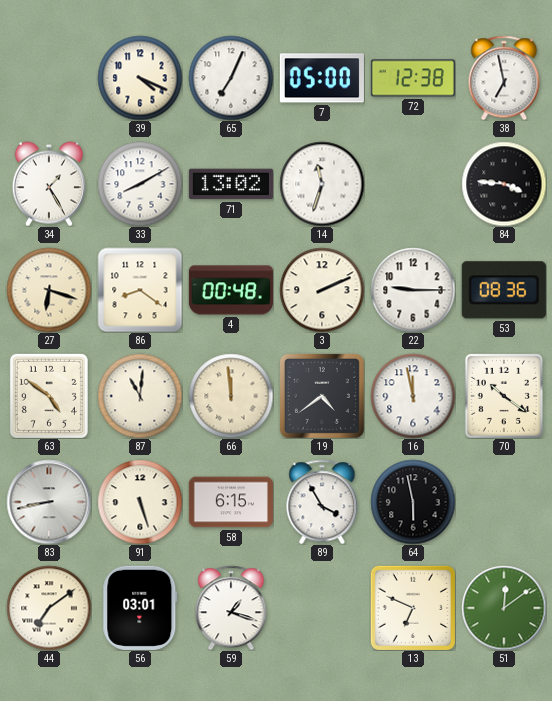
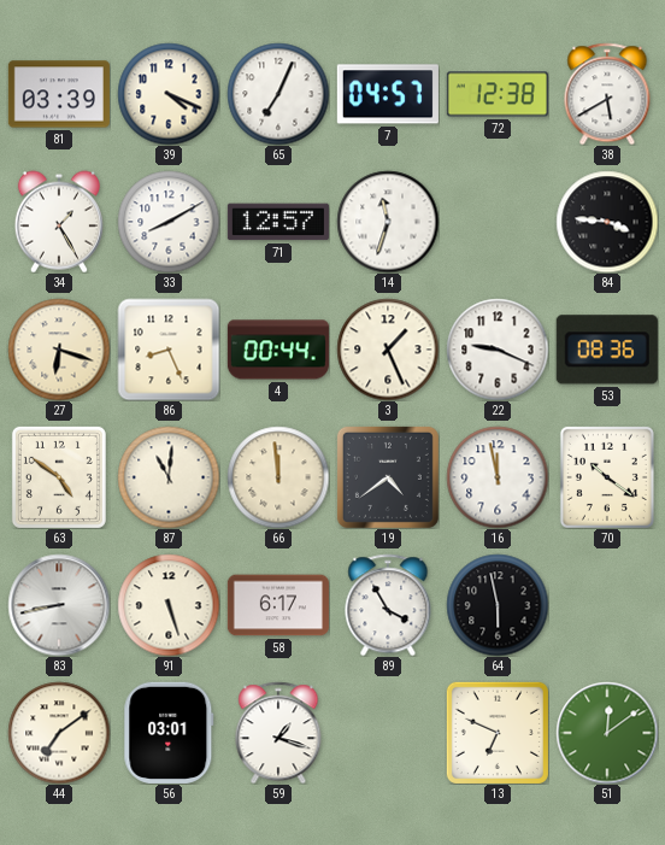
81: none -> 03:39
7: 05:00 -> 04:57
38: 6:58 -> 5:40
71: 13:02 -> 12:57
86: 8:21 -> 8:26
4: 00:48 -> 00:44
3: 2:11 -> 1:26
22: 9:15 -> 9:19
58: 6:15 -> 6:17
